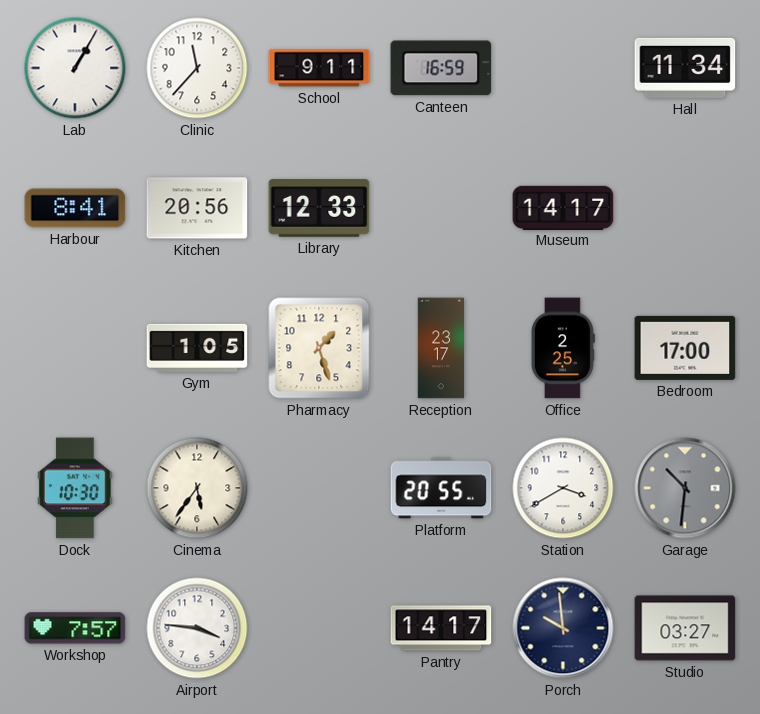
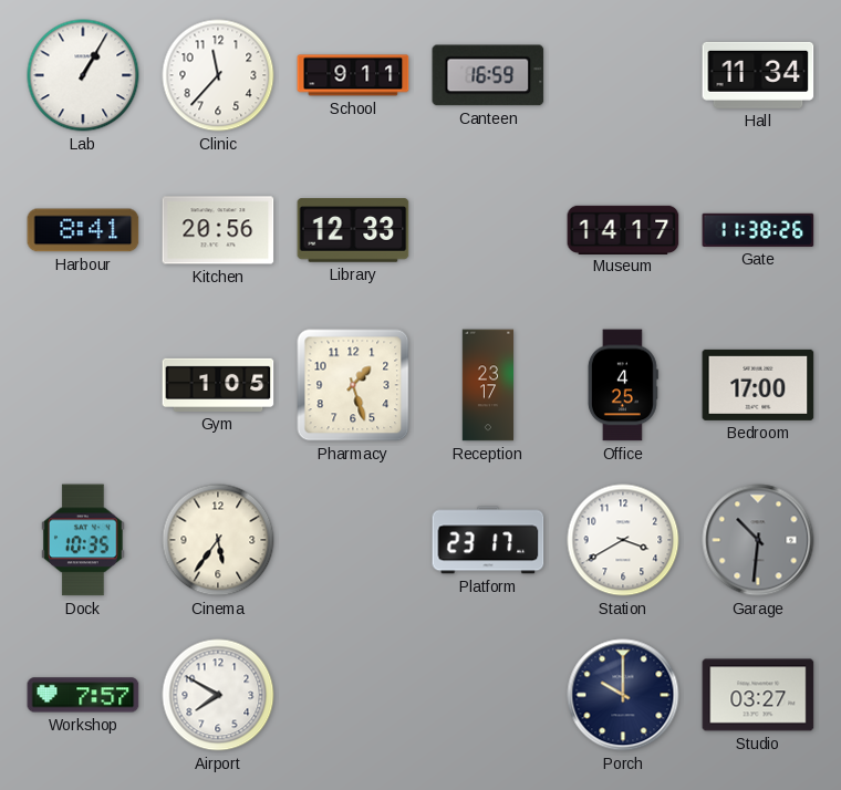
Gate: none -> 11:38
Office: 2:25 -> 4:25
Dock: 10:30 -> 10:35
Platform: 20:55 -> 23:17
Airport: 3:46 -> 7:50
Pantry: 14:17 -> none
Porch: 9:59 -> 10:00
